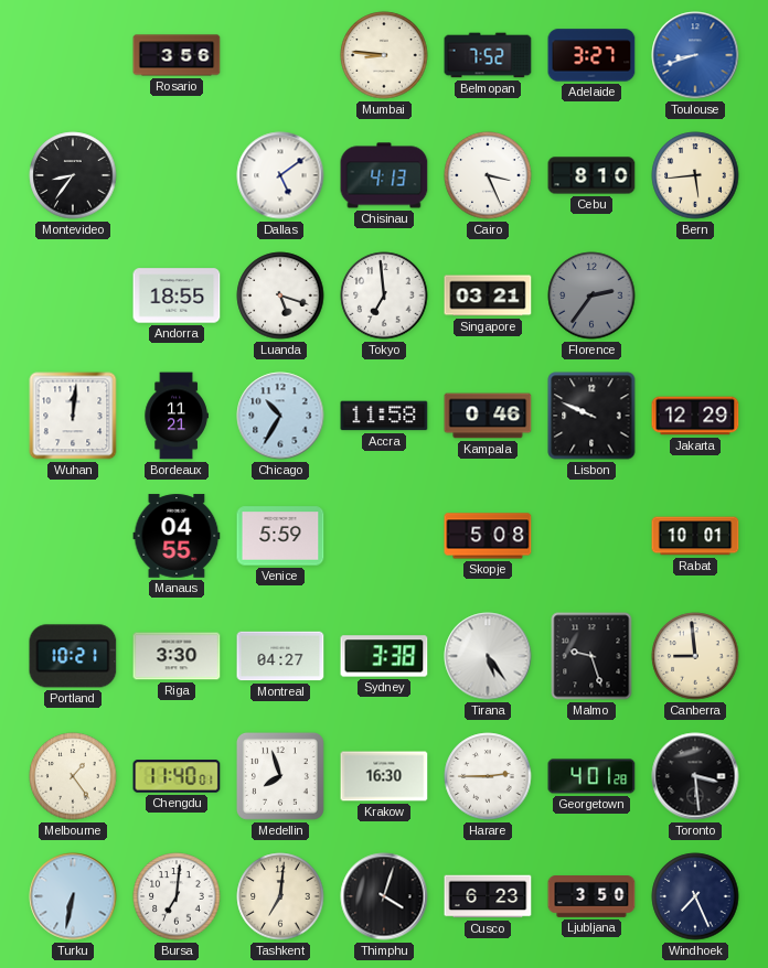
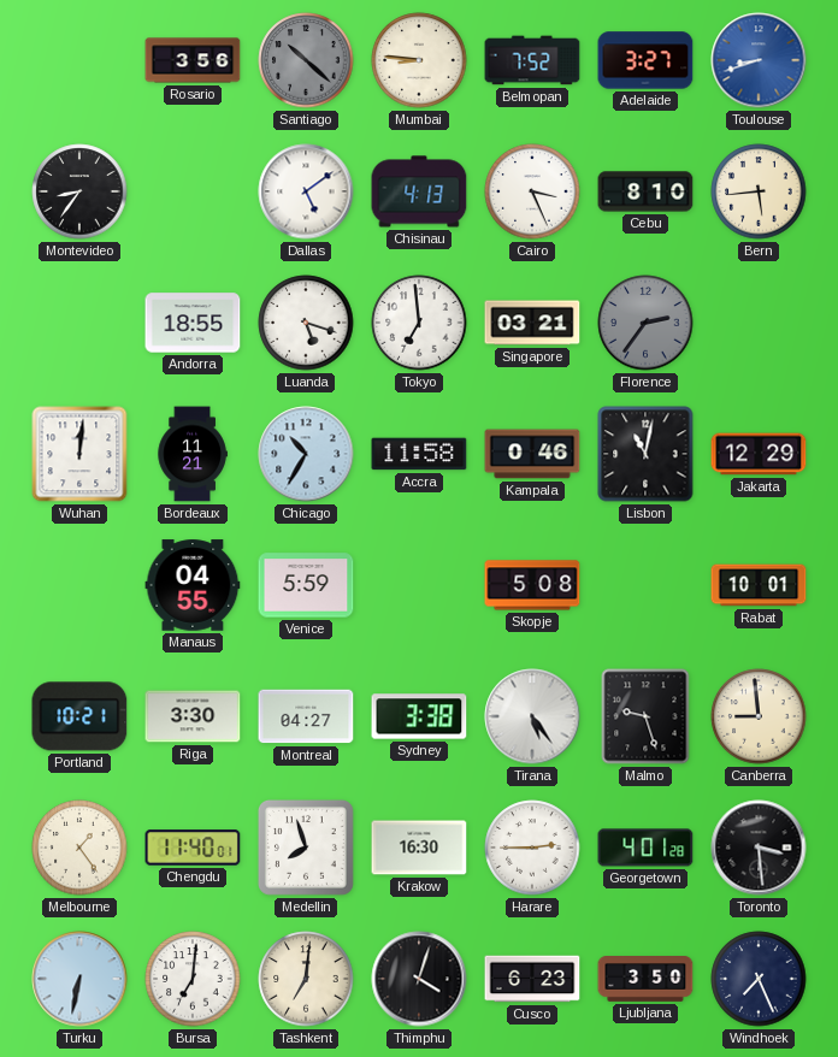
Santiago: none -> 10:22
Lisbon: 9:49 -> 11:02
